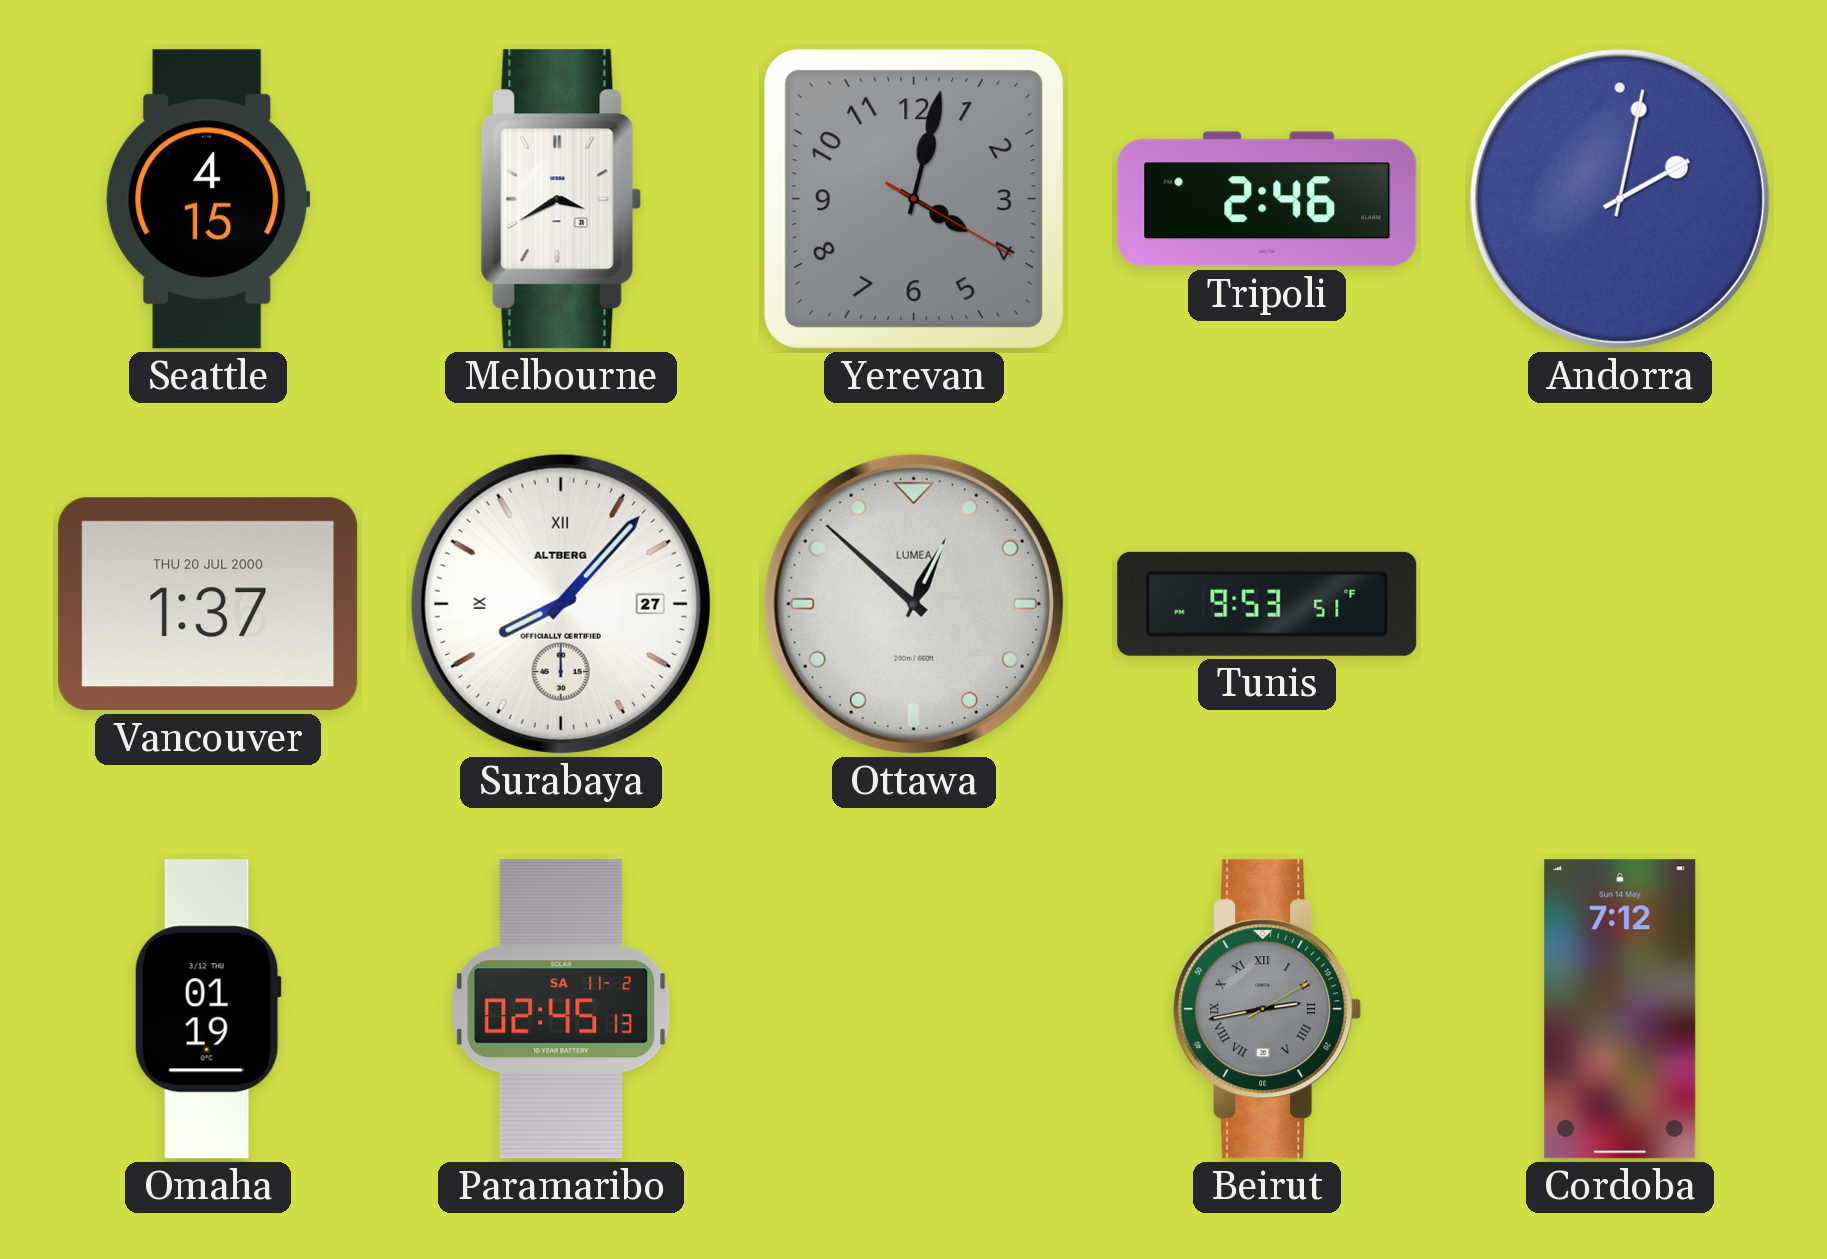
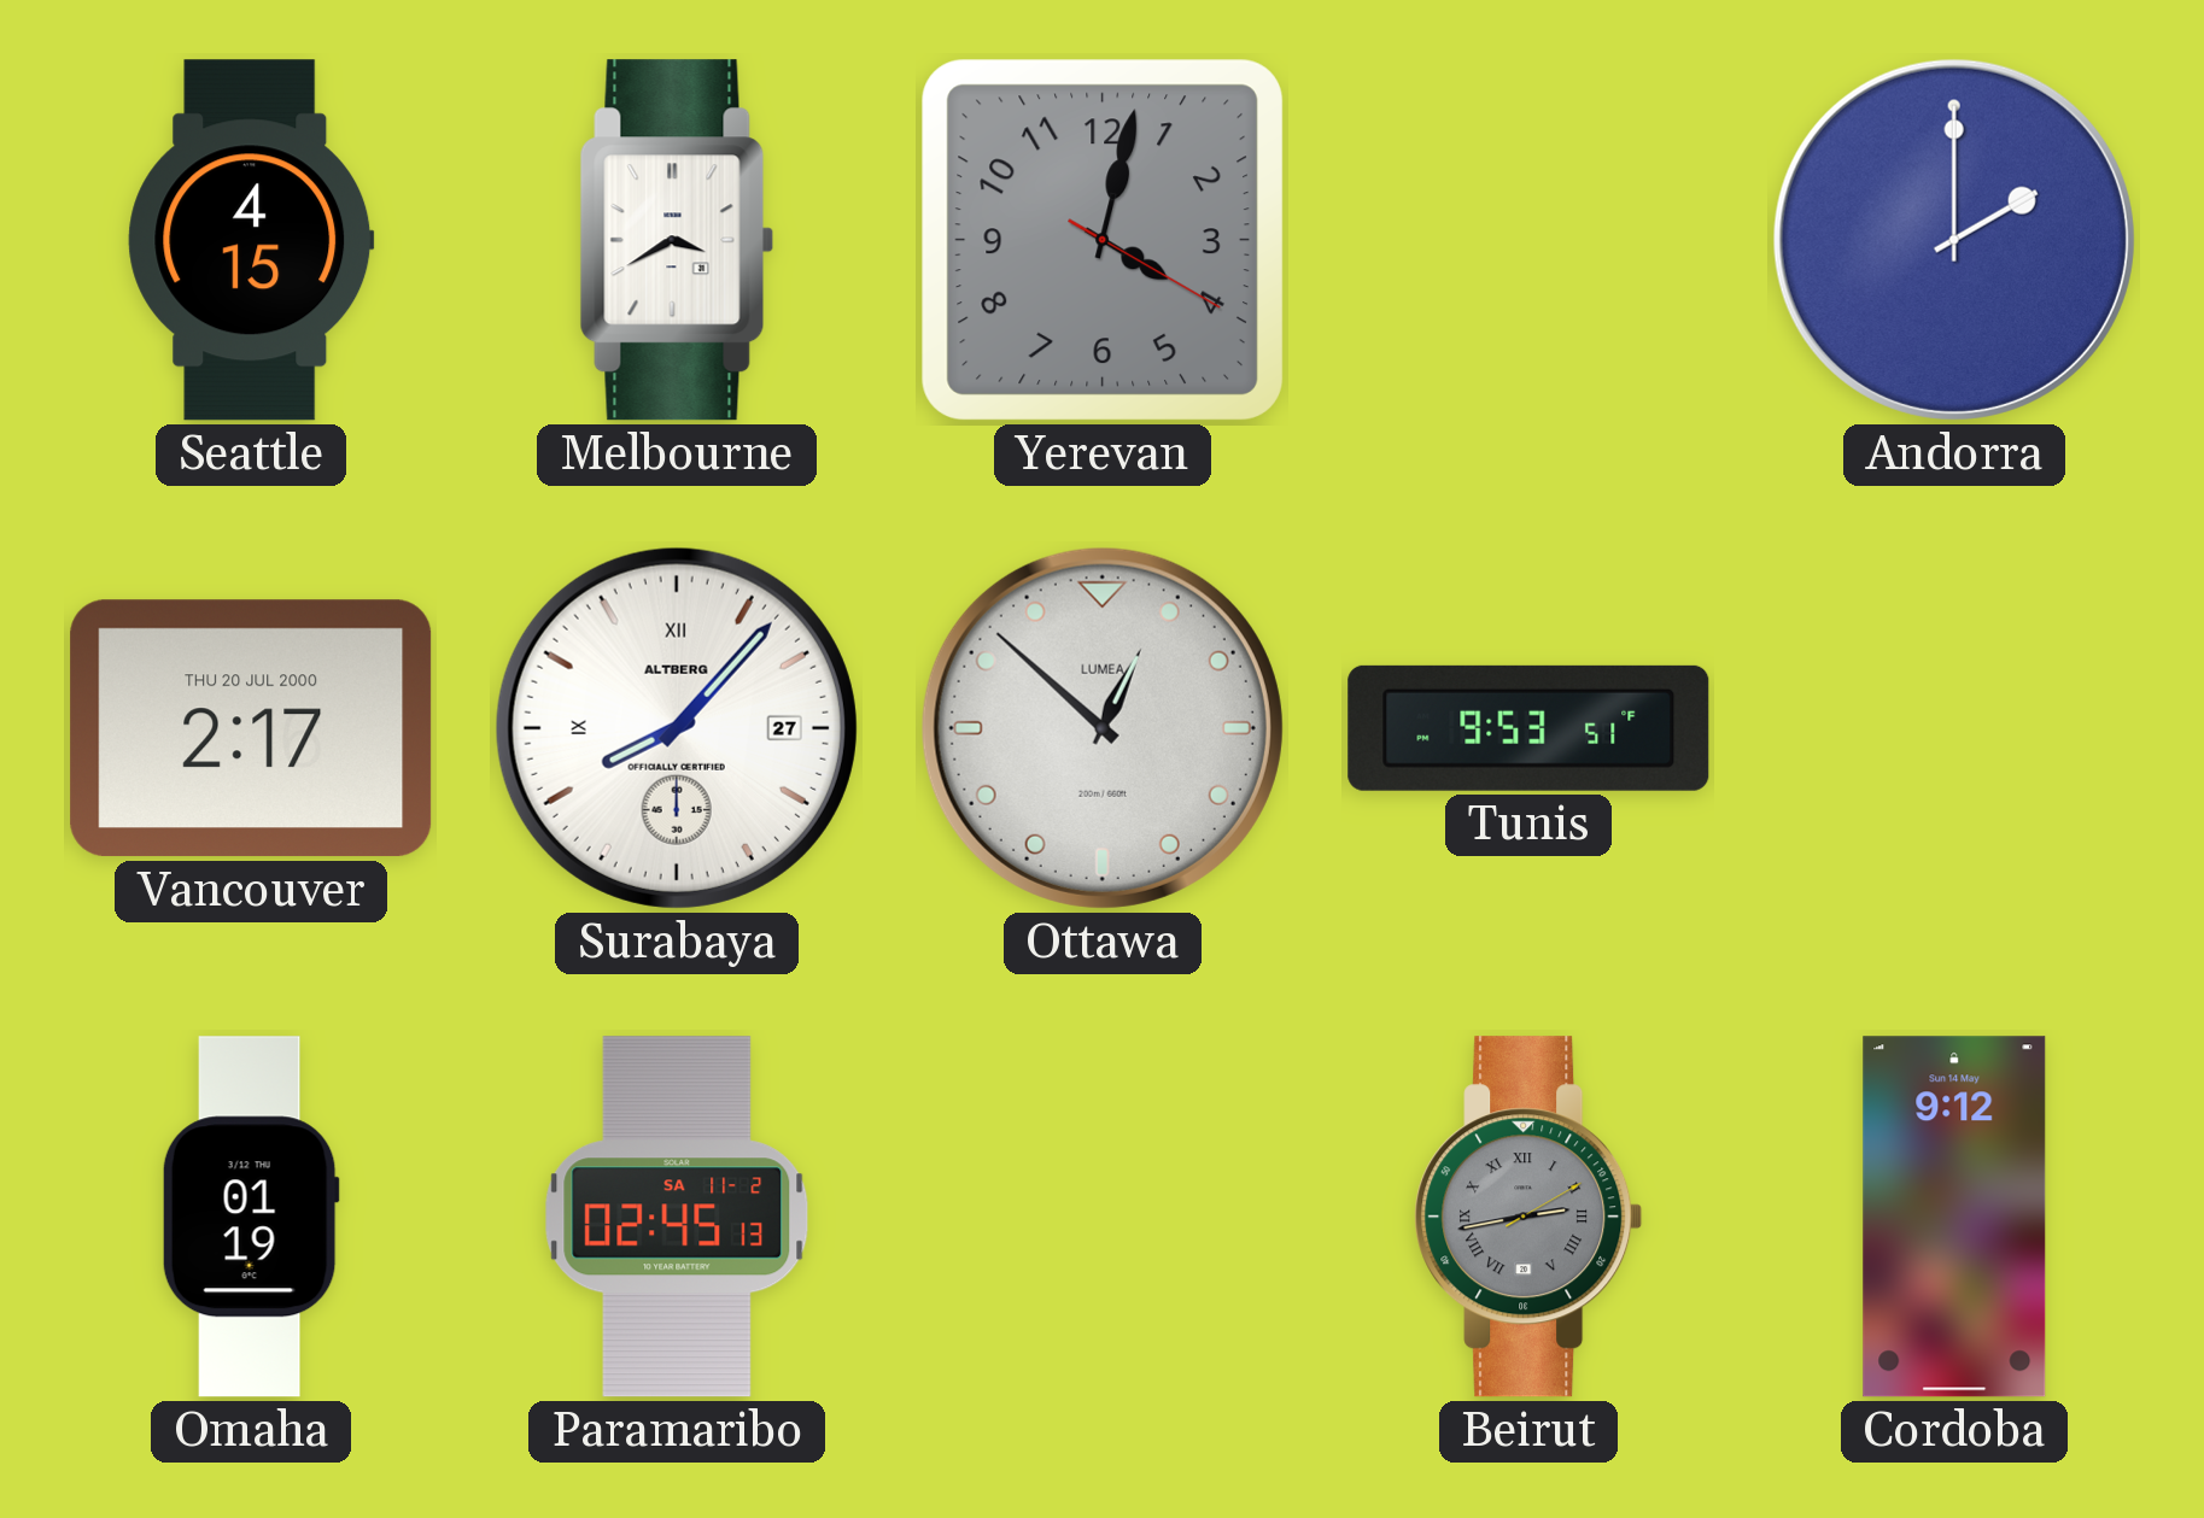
Tripoli: 2:46 -> none
Andorra: 2:02 -> 2:00
Vancouver: 1:37 -> 2:17
Cordoba: 7:12 -> 9:12
